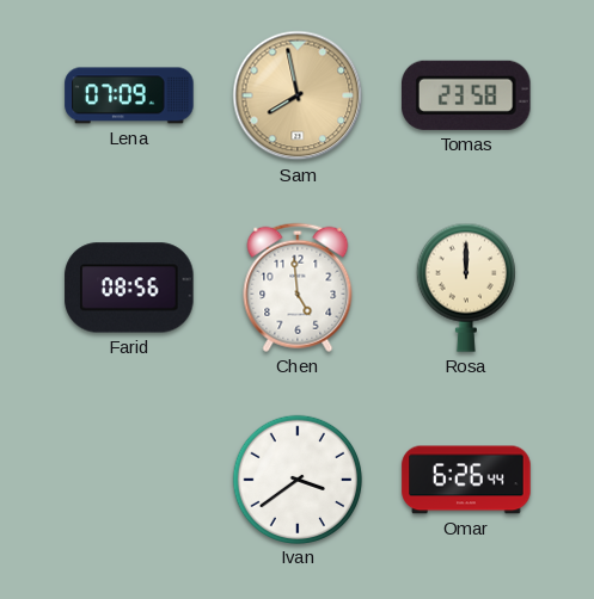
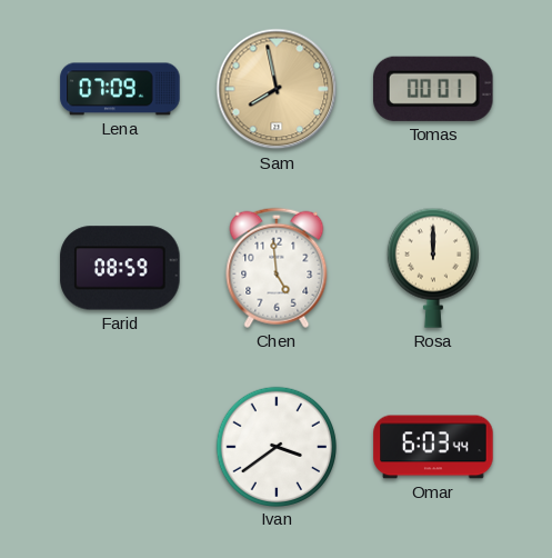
Tomas: 23:58 -> 00:01
Farid: 08:56 -> 08:59
Omar: 6:26 -> 6:03
